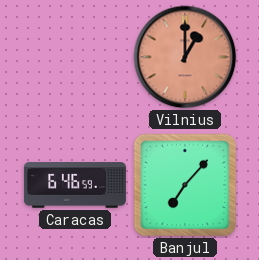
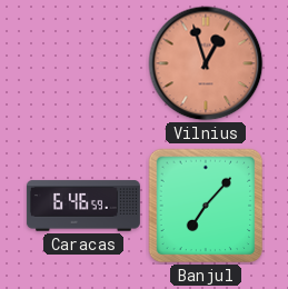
Vilnius: 1:00 -> 12:57
